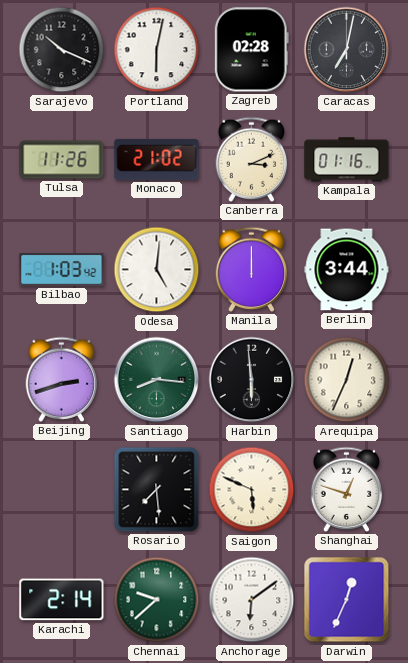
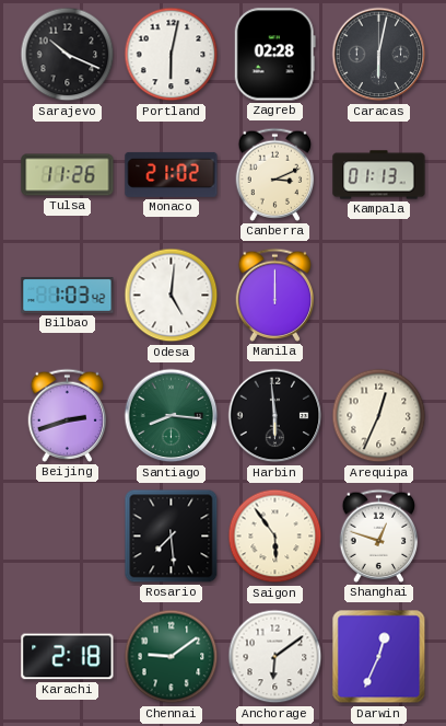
Caracas: 7:02 -> 6:02
Kampala: 01:16 -> 01:13
Berlin: 3:44 -> none
Saigon: 5:49 -> 5:54
Karachi: 2:14 -> 2:18
Chennai: 9:38 -> 9:09
